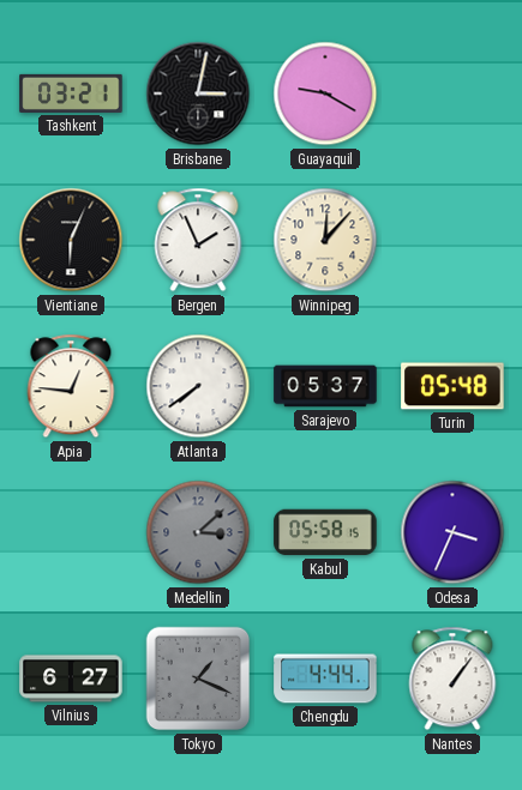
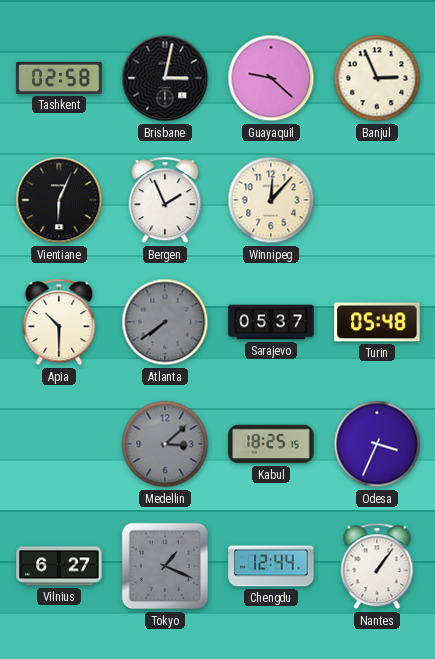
Tashkent: 03:21 -> 02:58
Guayaquil: 9:20 -> 9:22
Banjul: none -> 2:56
Apia: 12:46 -> 10:30
Atlanta dial: white -> grey
Kabul: 05:58 -> 18:25
Chengdu: 4:44 -> 12:44
